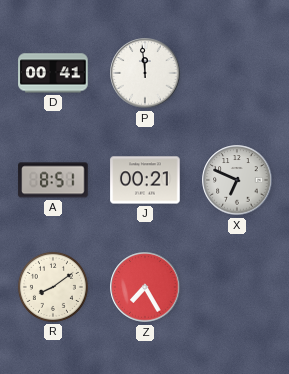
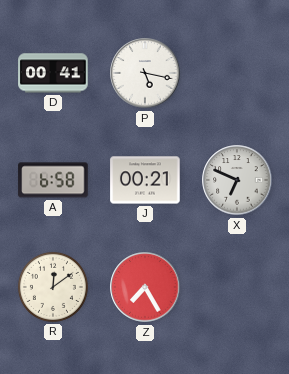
P: 11:59 -> 5:17
A: 8:51 -> 6:58
R: 8:09 -> 12:09
